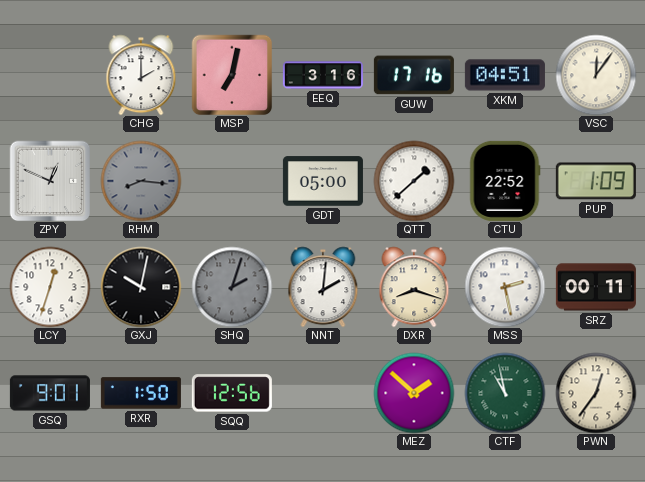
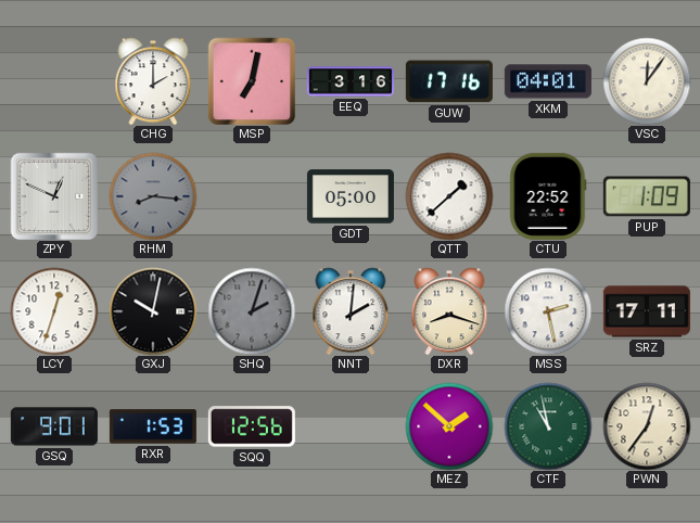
XKM: 04:51 -> 04:01
SRZ: 00:11 -> 17:11
RXR: 1:50 -> 1:53
